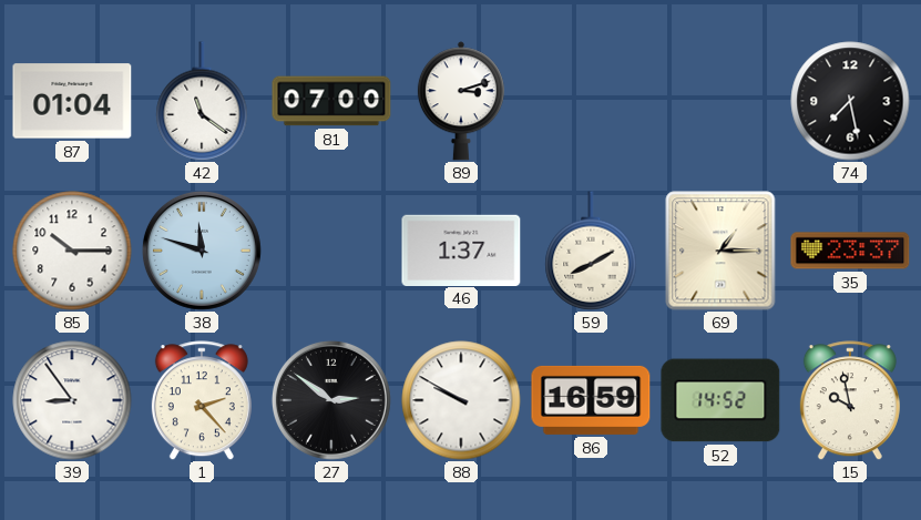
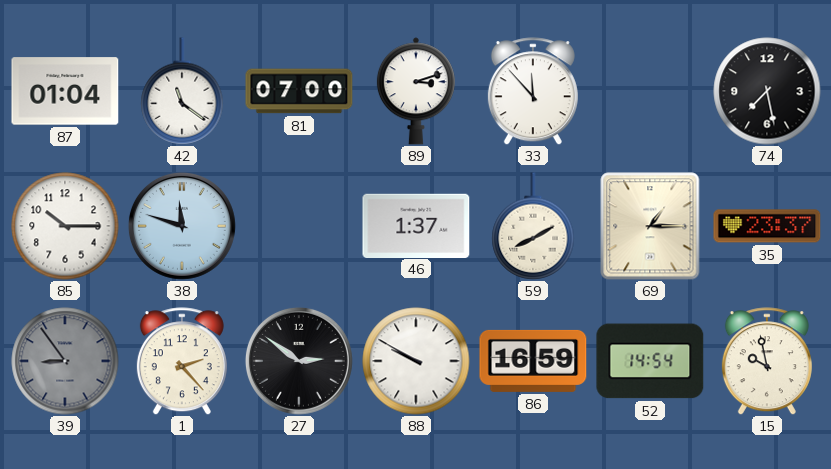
33: none -> 11:53
39 dial: white -> grey
52: 14:52 -> 14:54
